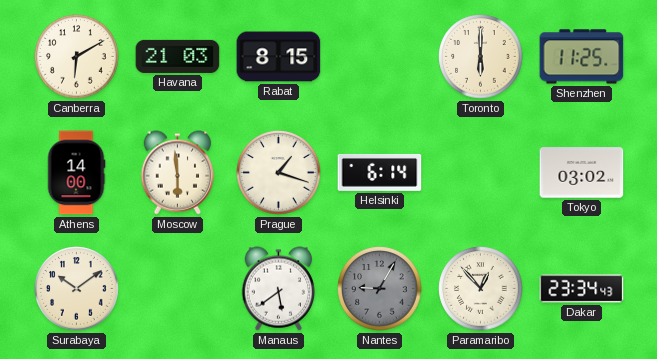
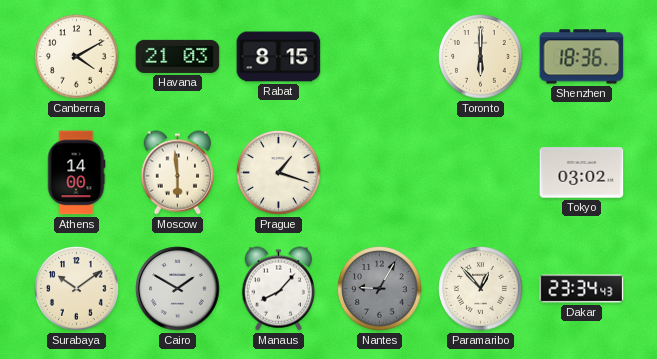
Canberra: 6:10 -> 4:10
Shenzhen: 11:25 -> 18:36
Helsinki: 6:14 -> none
Cairo: none -> 1:50
Manaus: 5:39 -> 8:07
